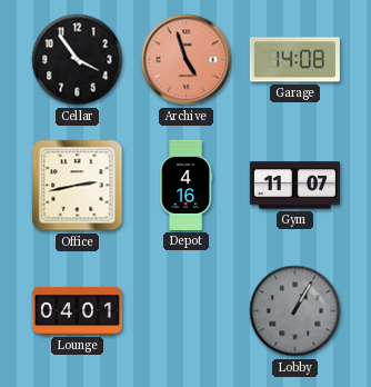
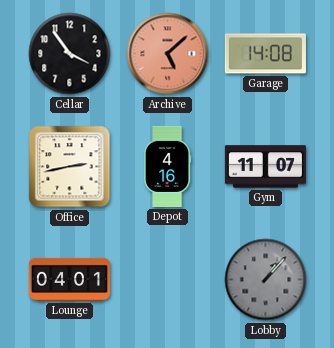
Archive: 4:57 -> 5:08
Lobby: 1:05 -> 1:07
